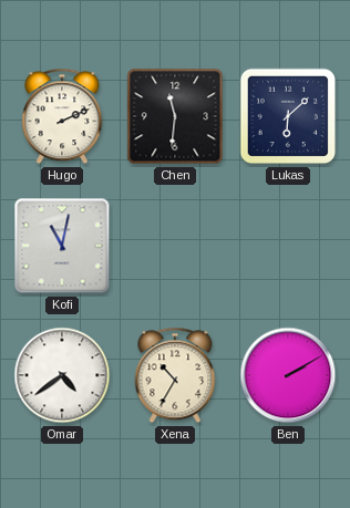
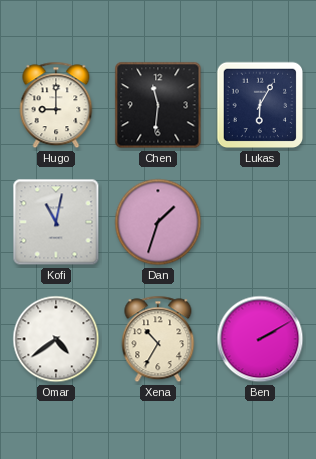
Hugo: 2:11 -> 9:00
Lukas: 6:08 -> 6:05
Dan: none -> 1:33
